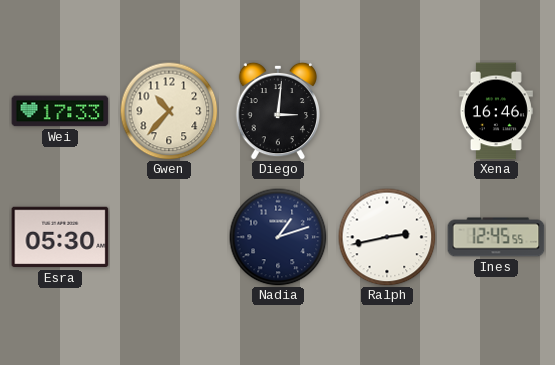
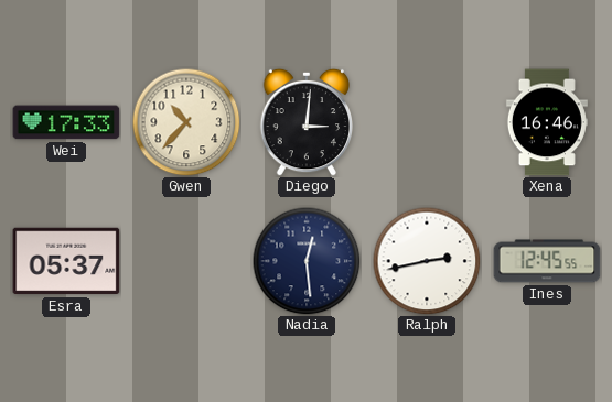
Esra: 05:30 -> 05:37
Nadia: 1:12 -> 12:29
